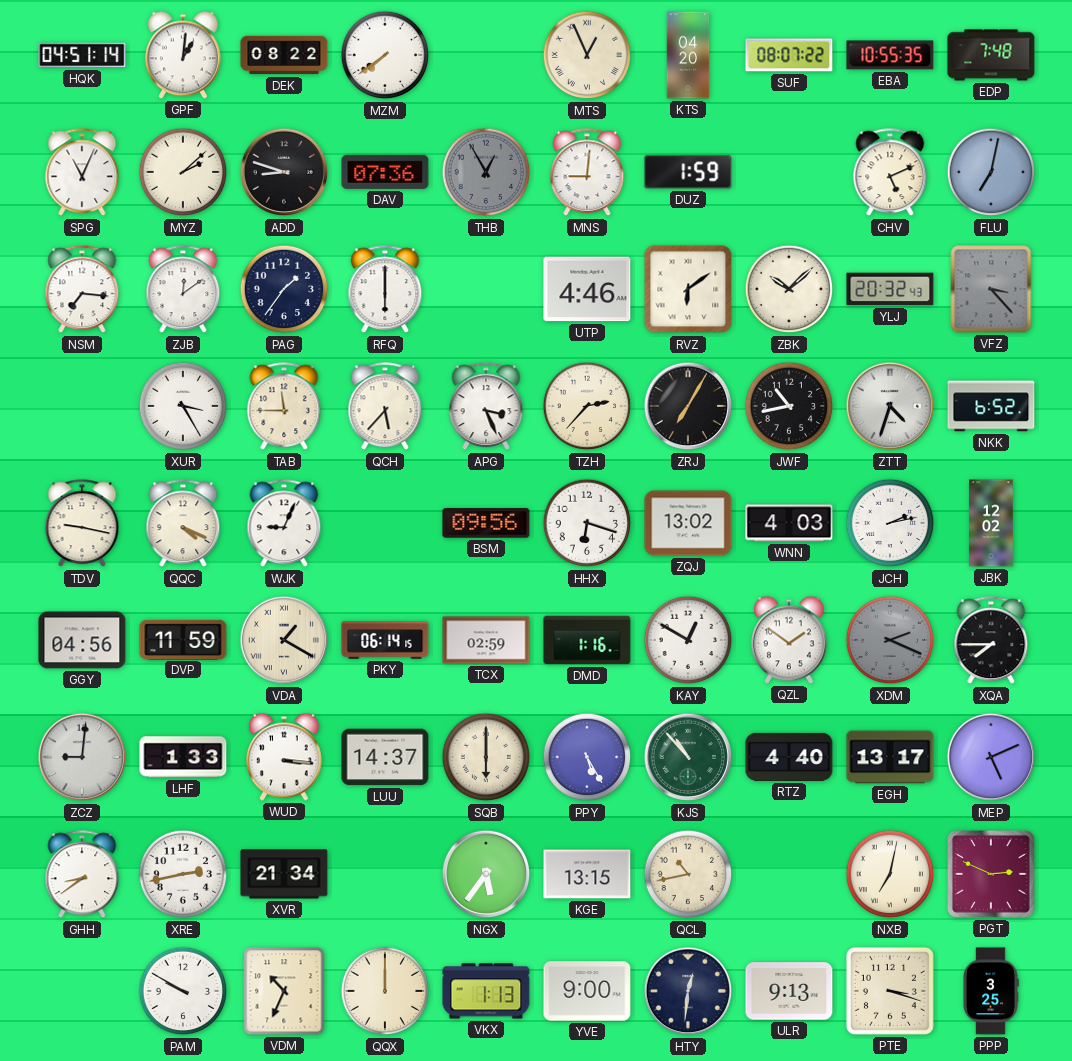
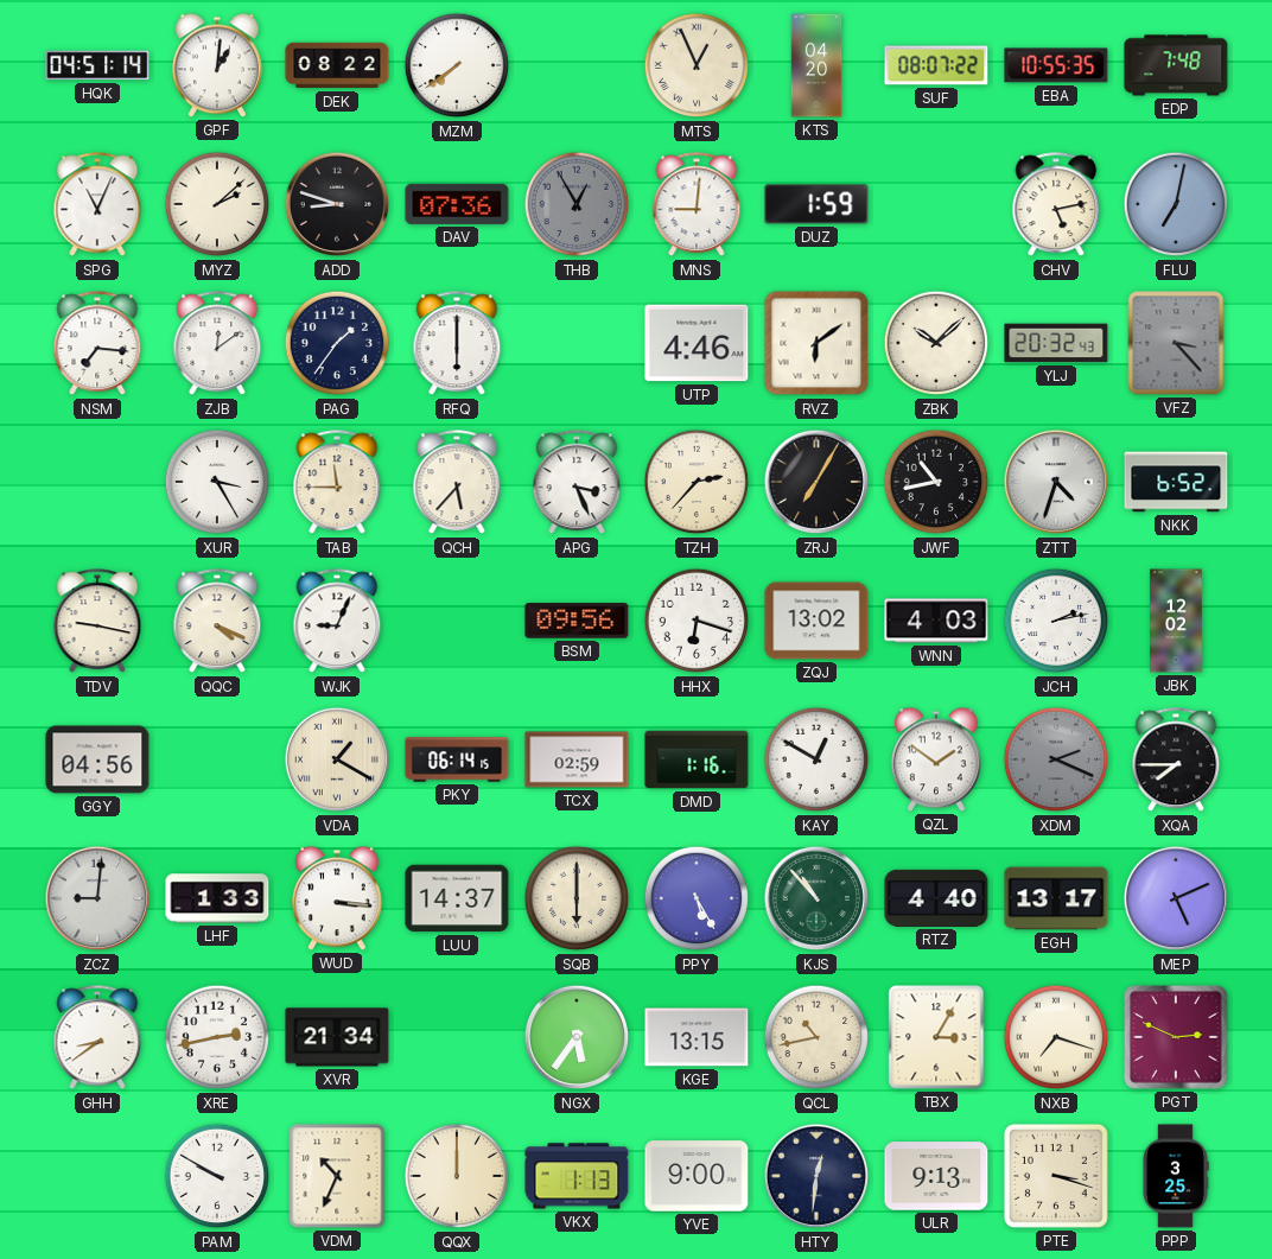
CHV: 5:11 -> 5:13
DVP: 11:59 -> none
TBX: none -> 3:05
NXB: 7:02 -> 7:18
